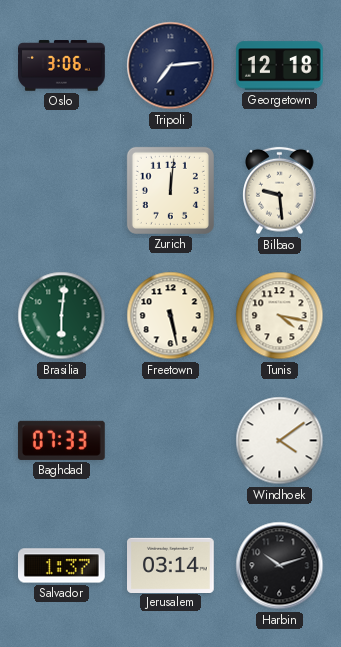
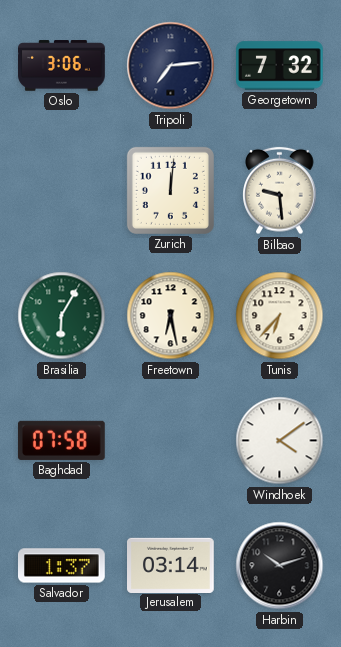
Georgetown: 12:18 -> 7:32
Brasilia: 6:01 -> 6:05
Freetown: 5:28 -> 6:28
Tunis: 4:17 -> 6:37
Baghdad: 07:33 -> 07:58
